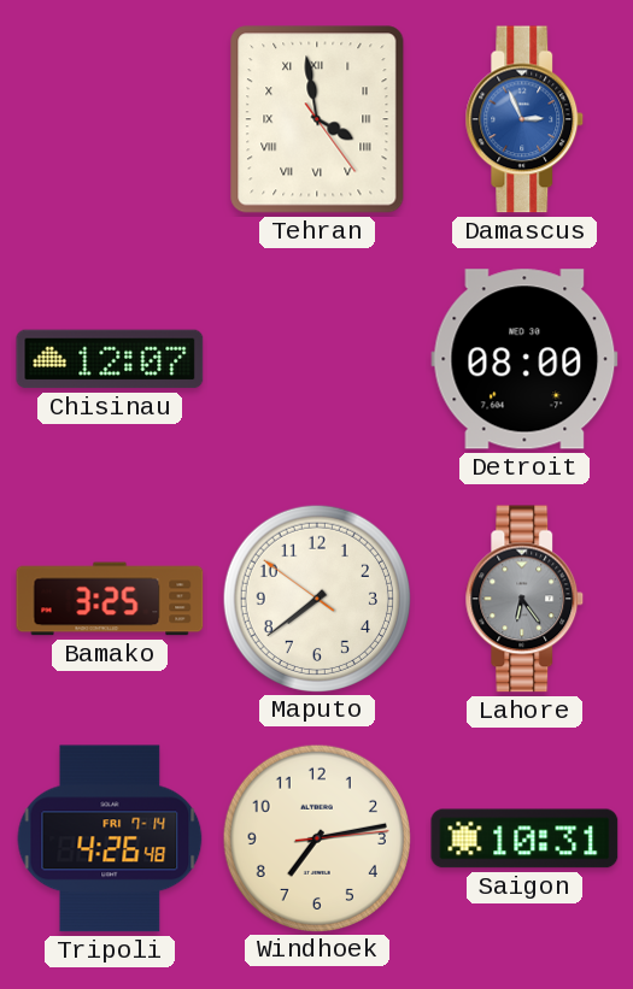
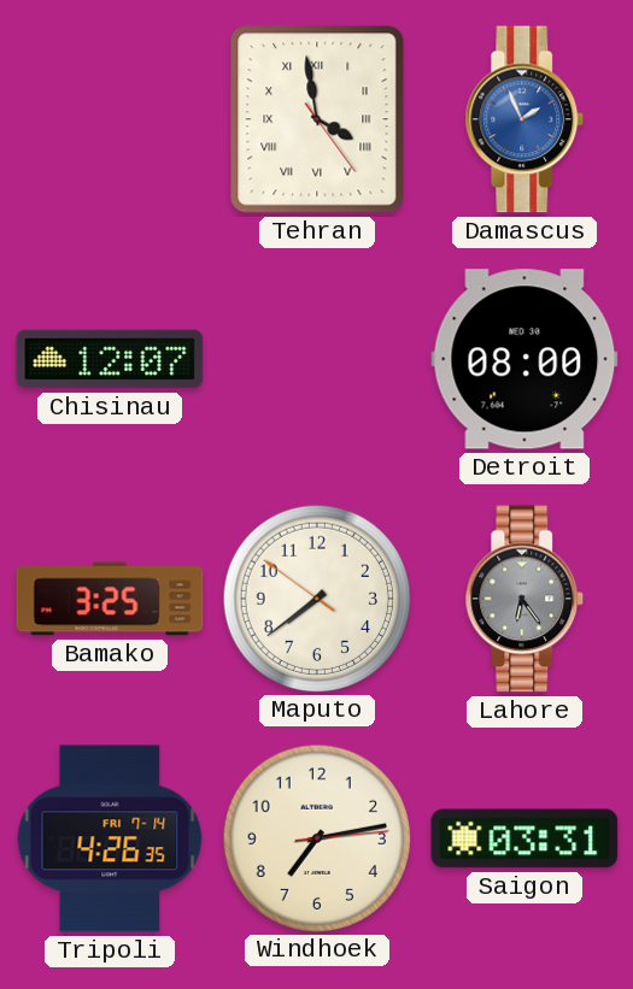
Damascus: 2:56 -> 1:56
Tripoli: 4:26:48 -> 4:26:35
Saigon: 10:31 -> 03:31
